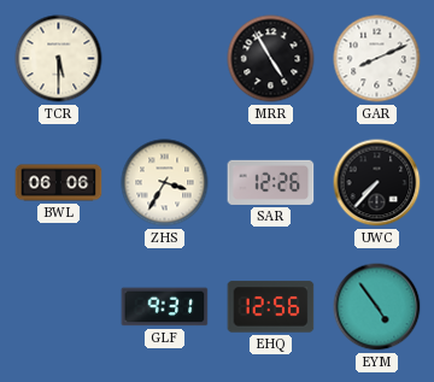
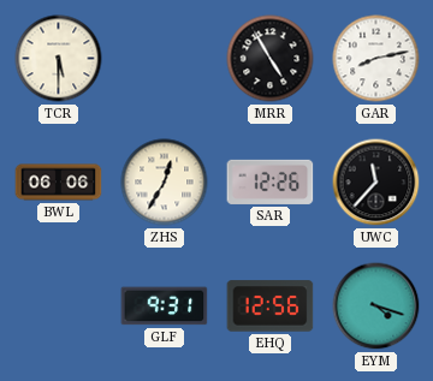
GAR: 8:11 -> 8:13
ZHS: 3:35 -> 12:35
UWC: 7:37 -> 11:37
EYM: 4:54 -> 4:18
